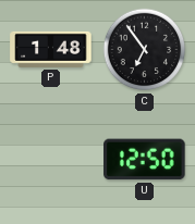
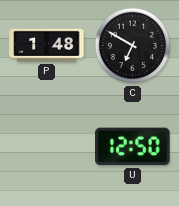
C: 6:54 -> 6:50
